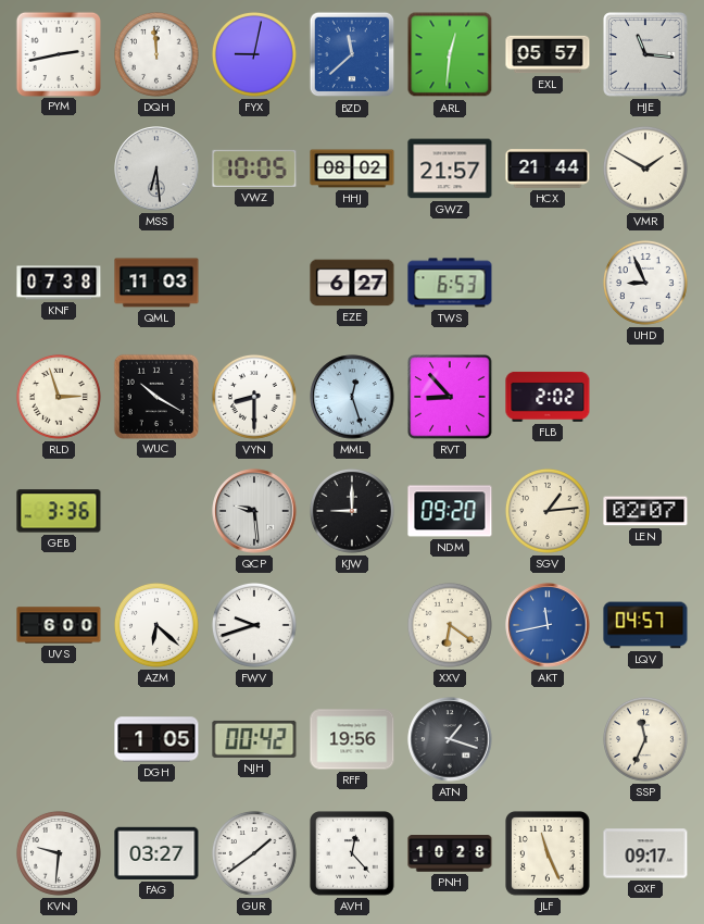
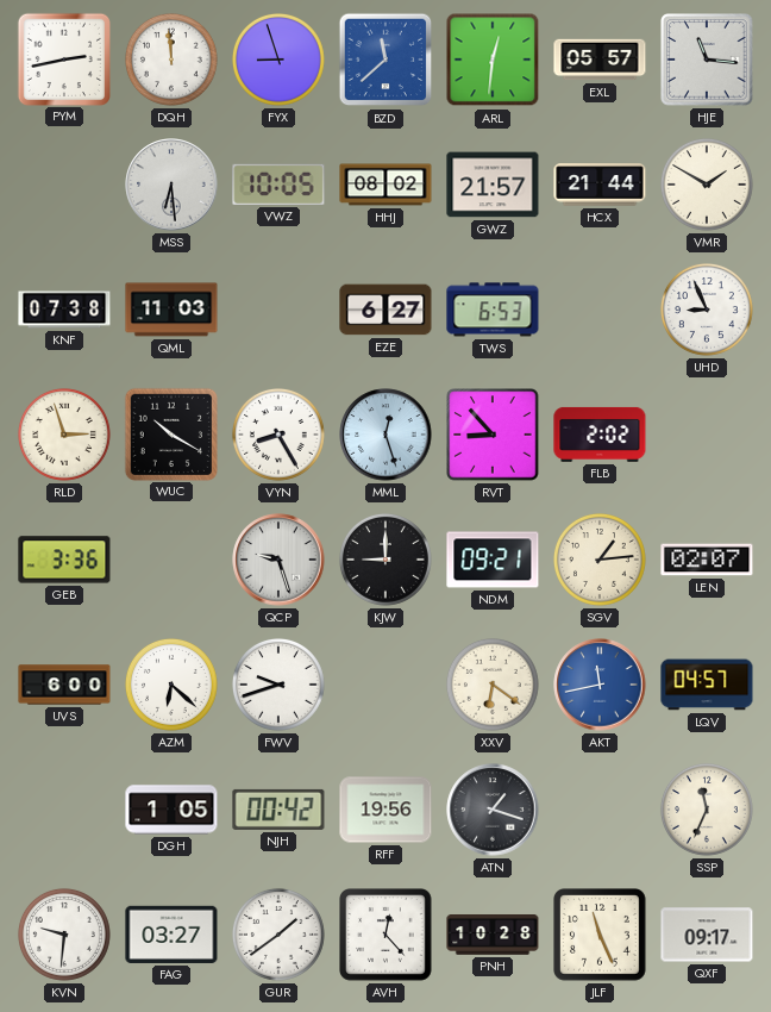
FYX: 9:02 -> 8:57
VYN: 8:30 -> 8:25
QCP: 9:29 -> 9:27
NDM: 09:20 -> 09:21
